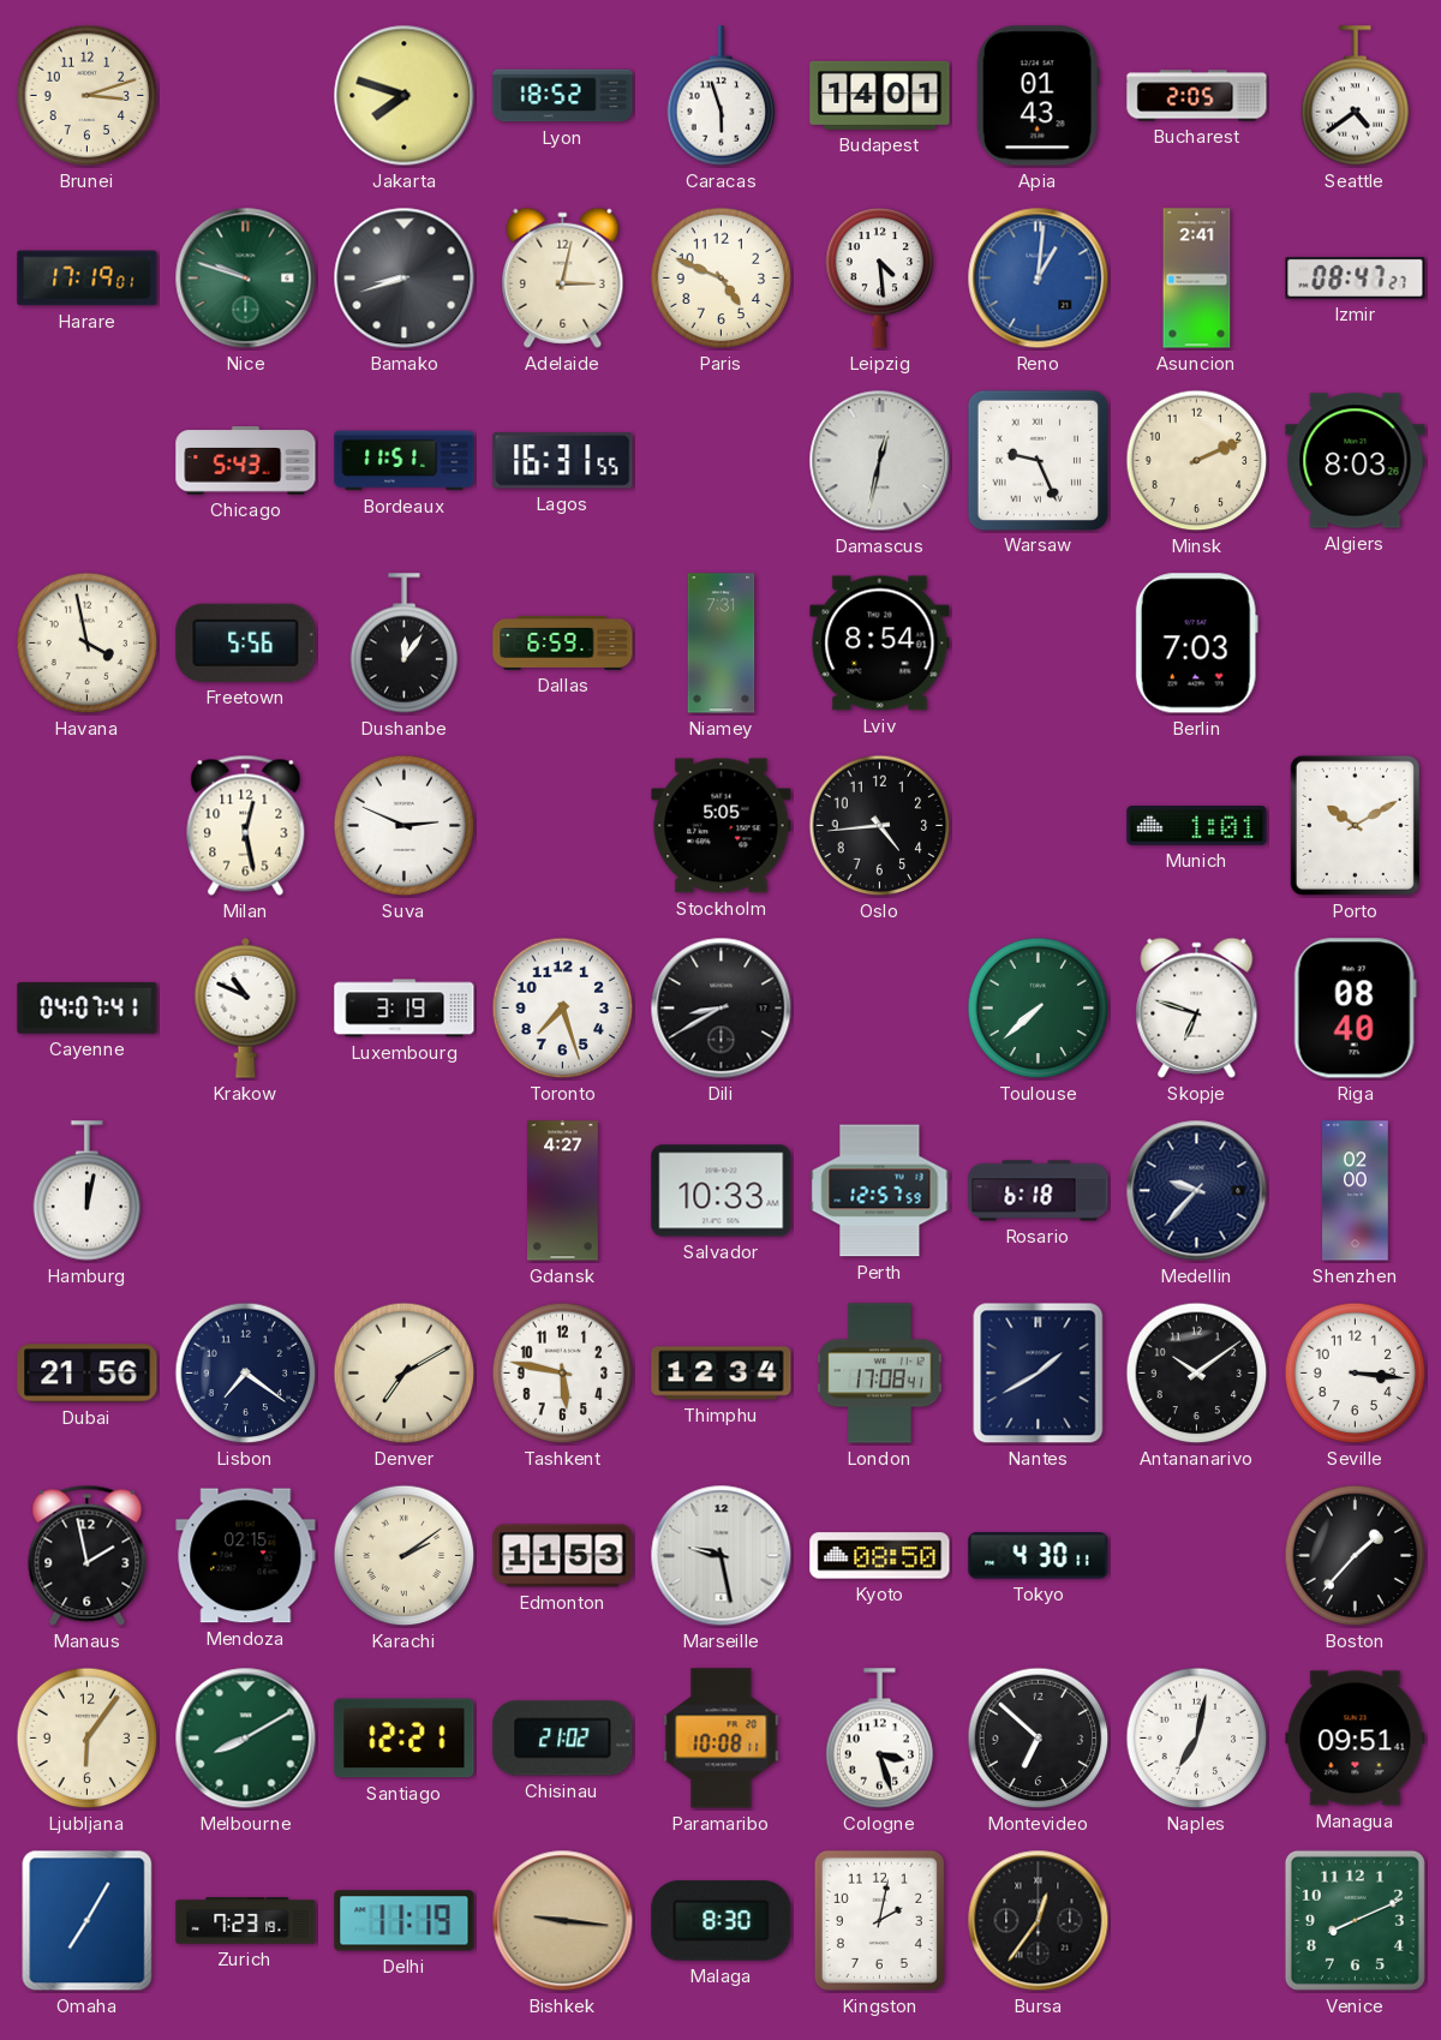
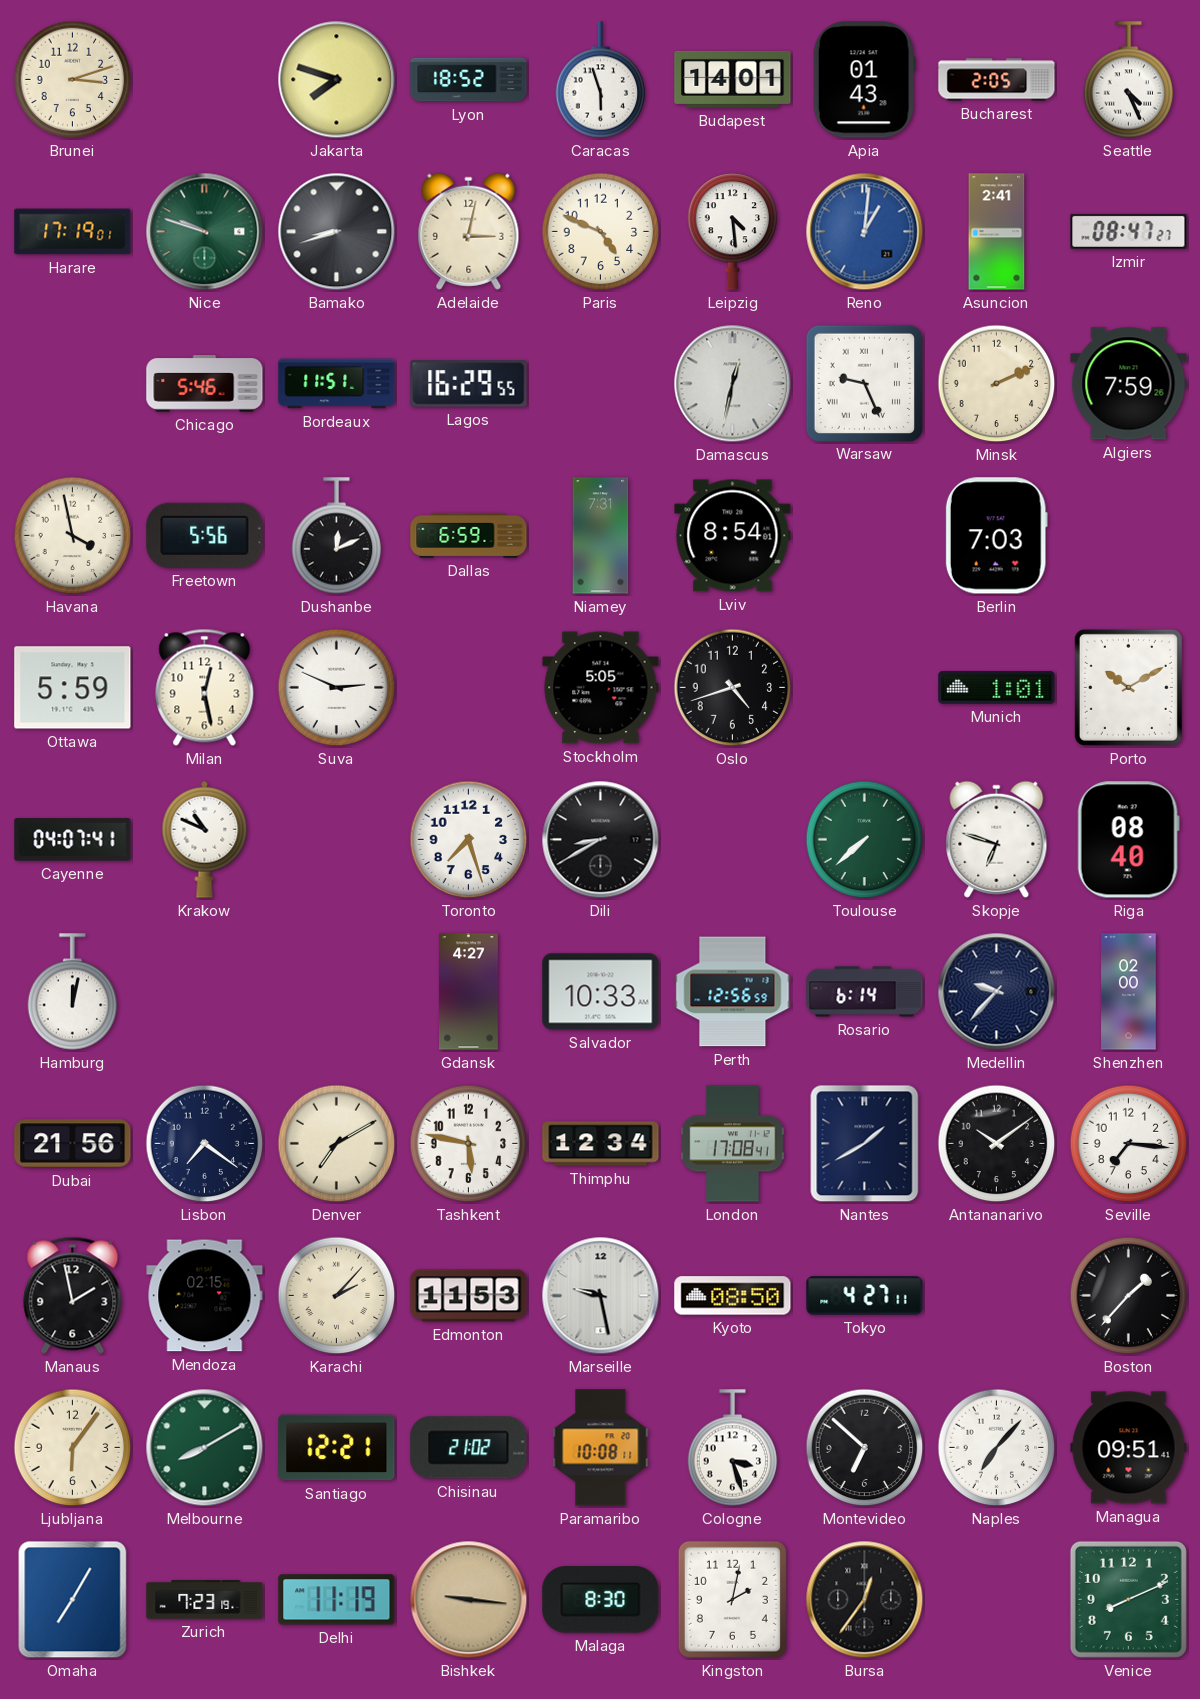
Seattle: 4:39 -> 4:26
Chicago: 5:43 -> 5:46
Lagos: 16:31 -> 16:29
Algiers: 8:03 -> 7:59
Dushanbe: 12:06 -> 12:11
Ottawa: none -> 5:59
Oslo: 4:44 -> 4:42
Luxembourg: 3:19 -> none
Perth: 12:57 -> 12:56
Rosario: 6:18 -> 6:14
Seville: 3:16 -> 7:16
Karachi: 2:09 -> 2:07
Tokyo: 4:30 -> 4:27
Naples: 7:02 -> 7:07
